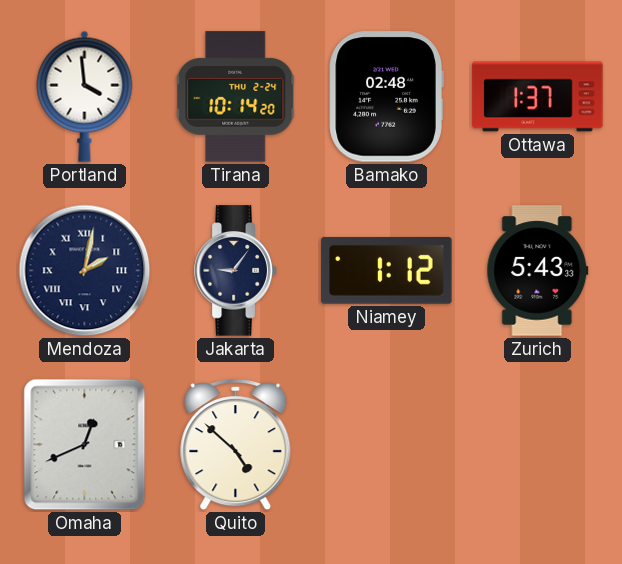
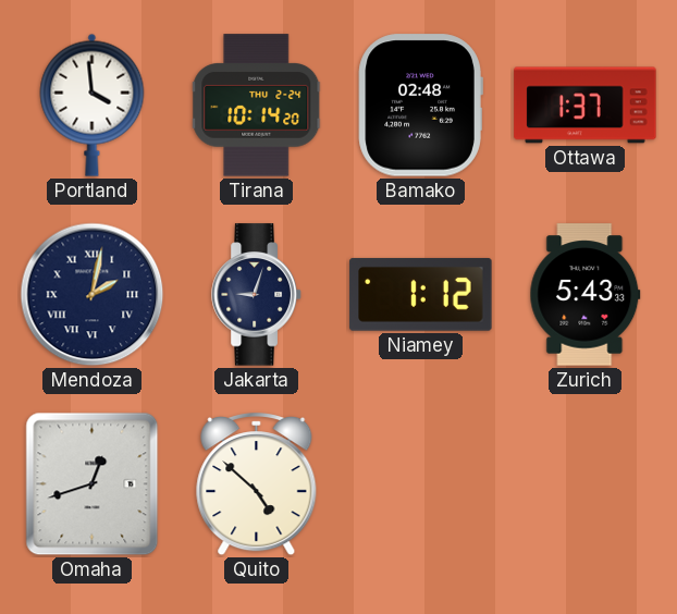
Jakarta: 9:06 -> 9:03
Omaha: 12:41 -> 12:42
